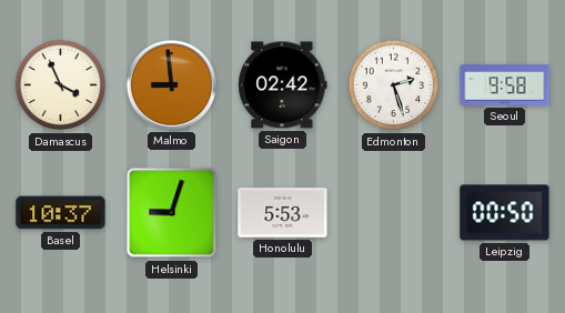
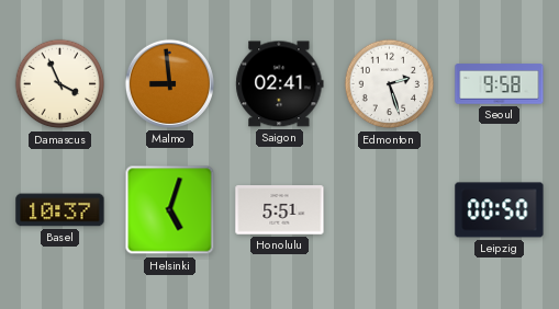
Saigon: 02:42 -> 02:41
Helsinki: 9:03 -> 5:03
Honolulu: 5:53 -> 5:51
